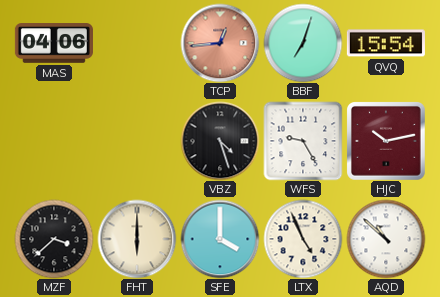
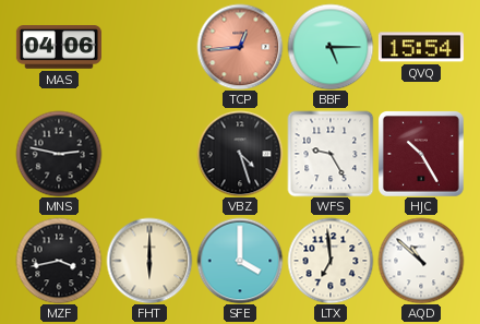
BBF: 7:03 -> 5:15
MNS: none -> 2:47
HJC: 10:13 -> 10:25
MZF: 3:38 -> 3:43
LTX: 4:56 -> 6:59
